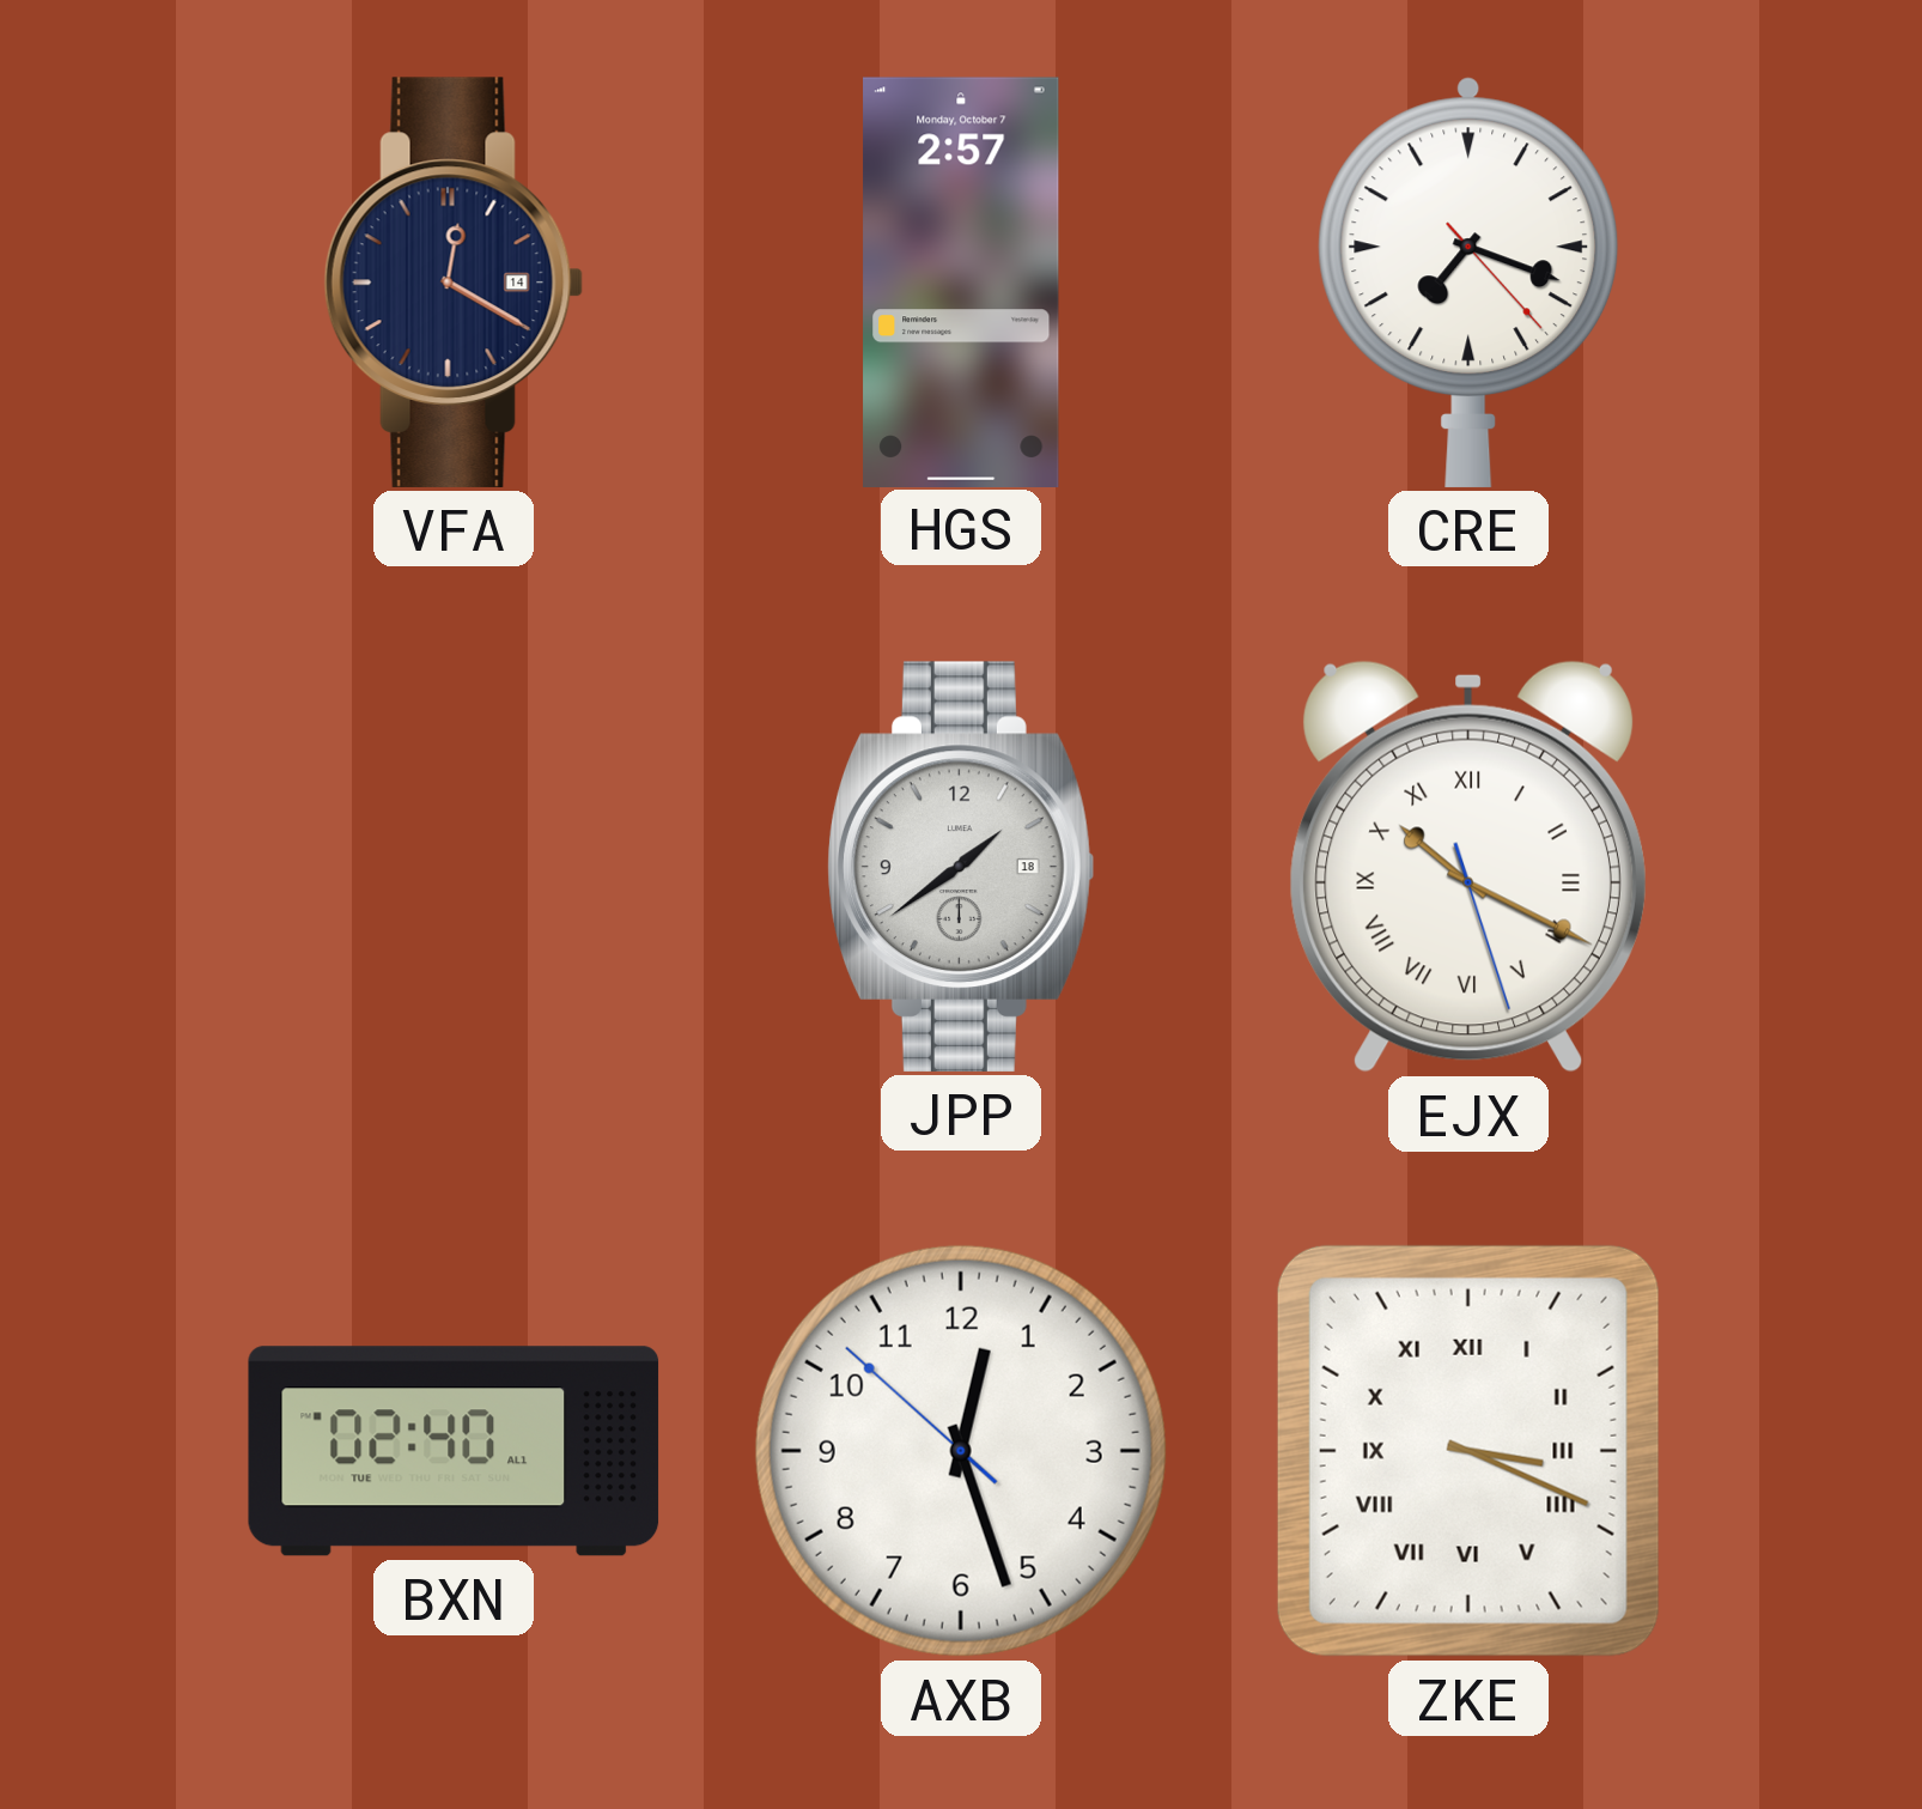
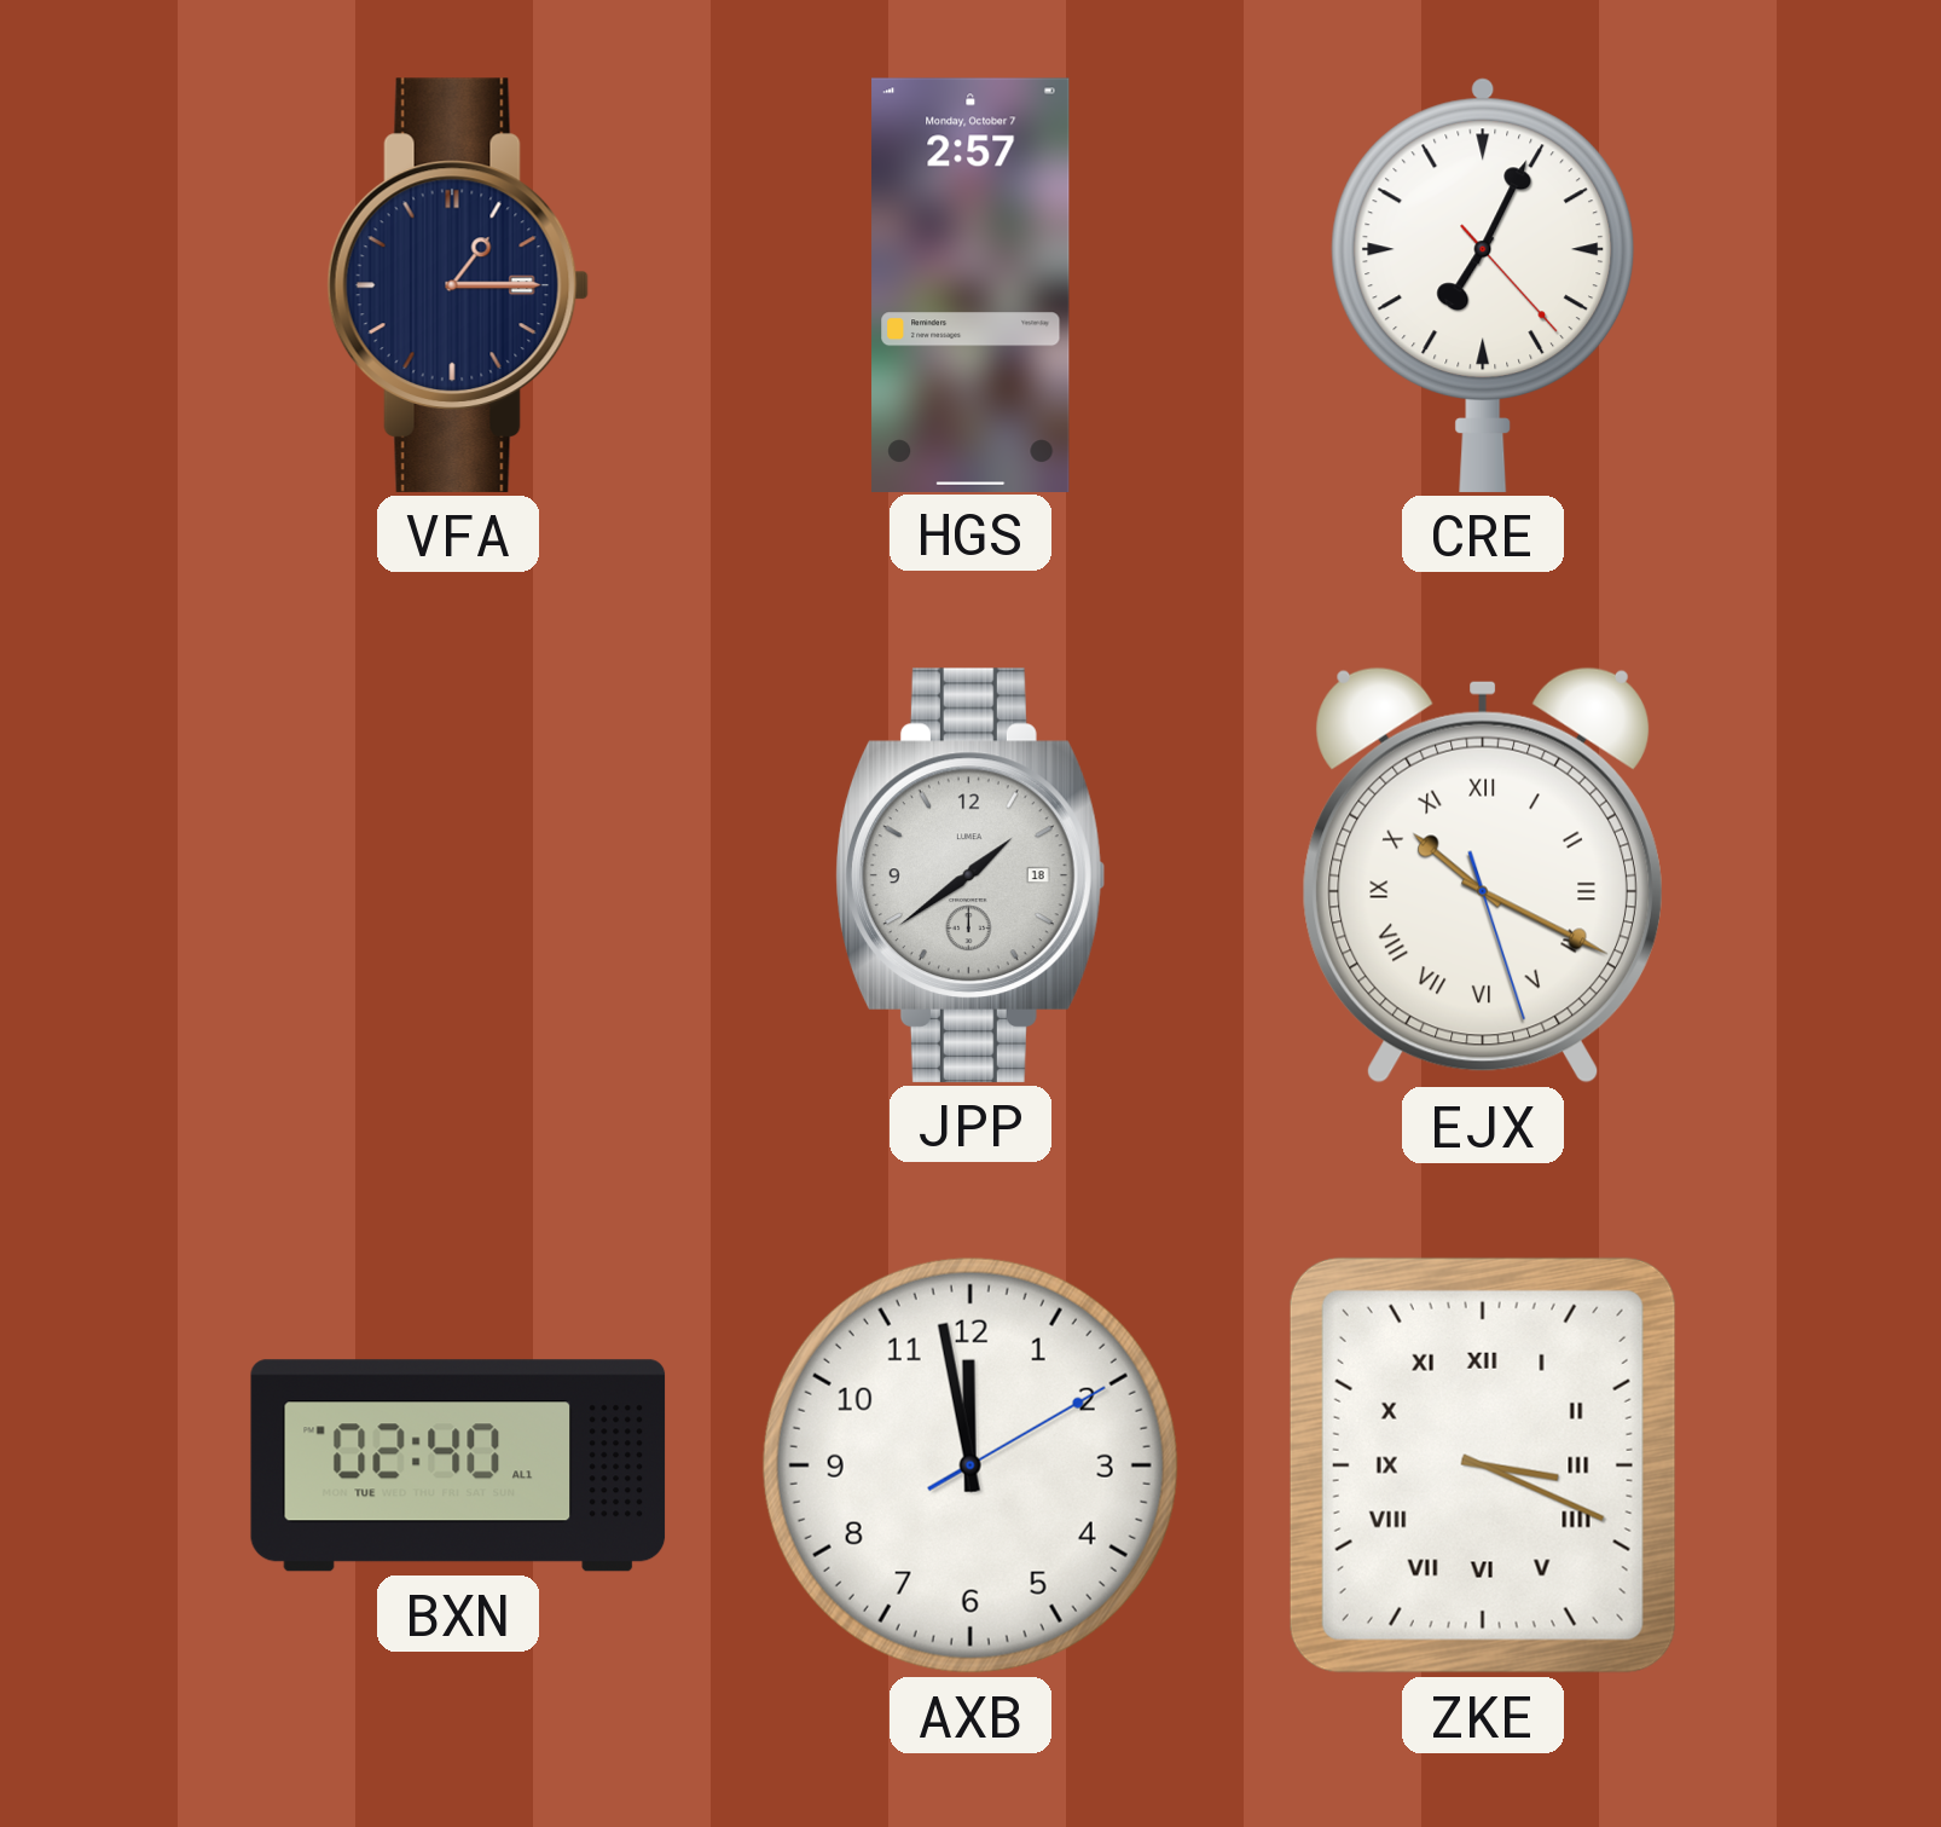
VFA: 12:20 -> 1:15
CRE: 7:18 -> 7:04
AXB: 12:26 -> 11:58
